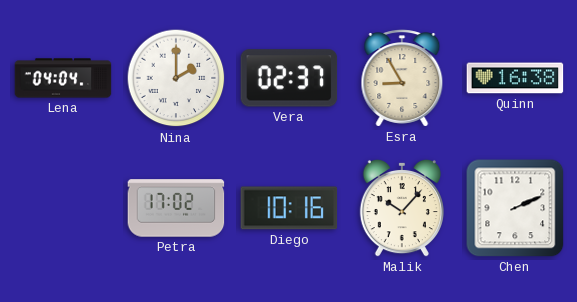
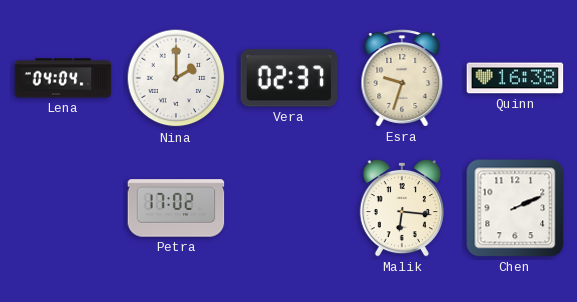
Esra: 8:55 -> 9:33
Diego: 10:16 -> none
Malik: 10:07 -> 6:16
